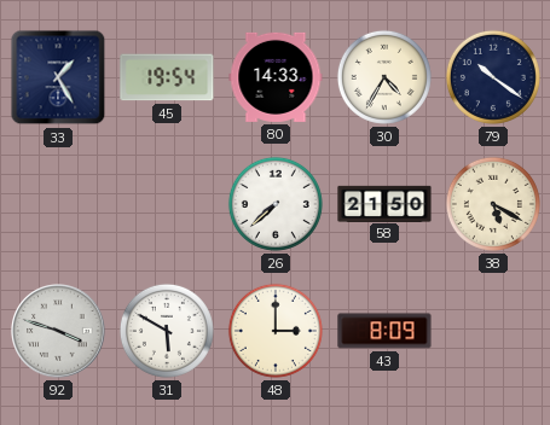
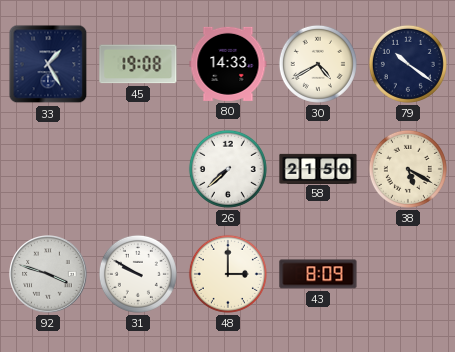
45: 19:54 -> 19:08
30: 4:35 -> 4:40
31: 5:50 -> 9:50
